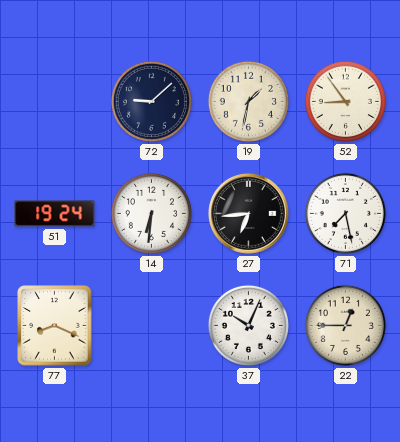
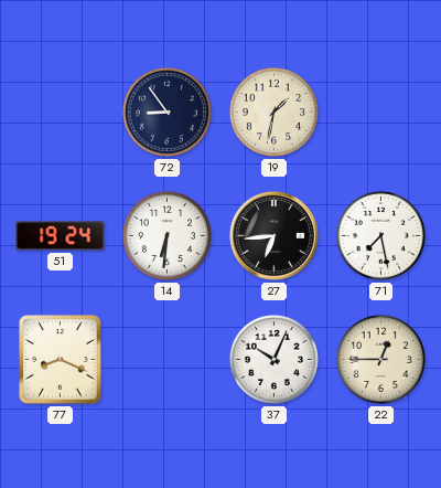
72: 9:08 -> 8:54
52: 8:54 -> none
